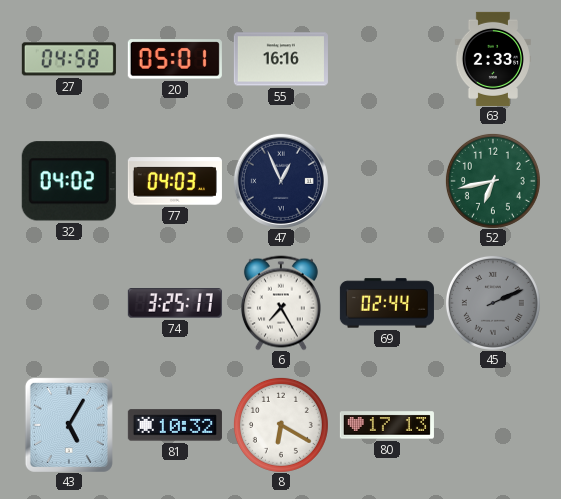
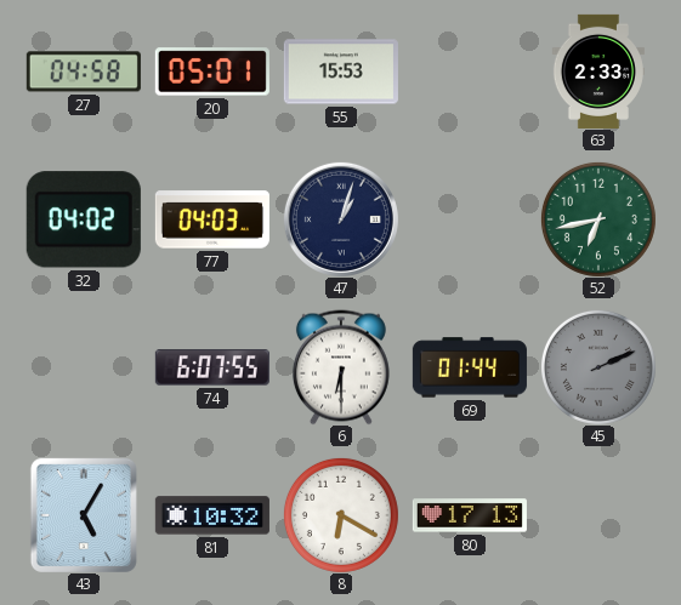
55: 16:16 -> 15:53
47: 12:56 -> 1:03
74: 3:25 -> 6:07
6: 7:25 -> 6:30
69: 02:44 -> 01:44
